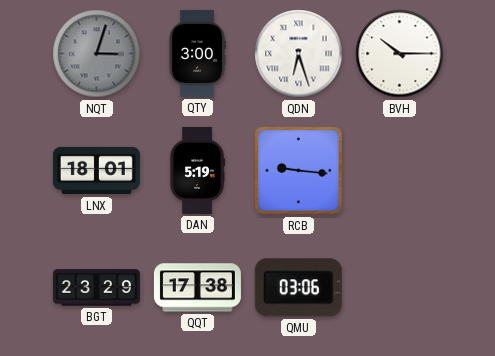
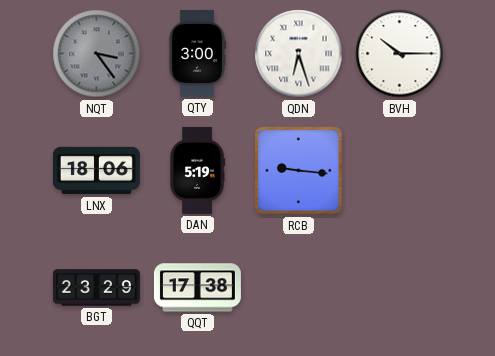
NQT: 3:03 -> 3:24
LNX: 18:01 -> 18:06
QMU: 03:06 -> none
